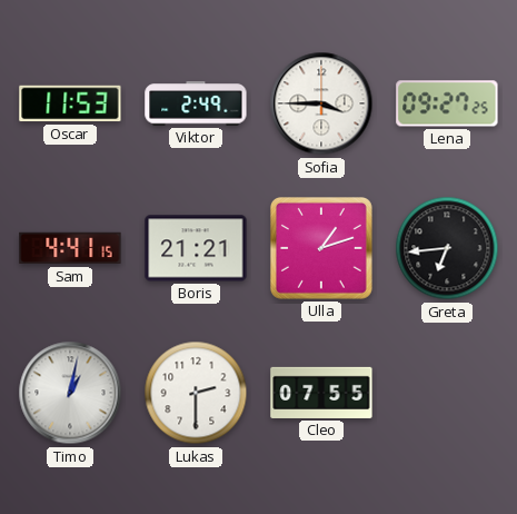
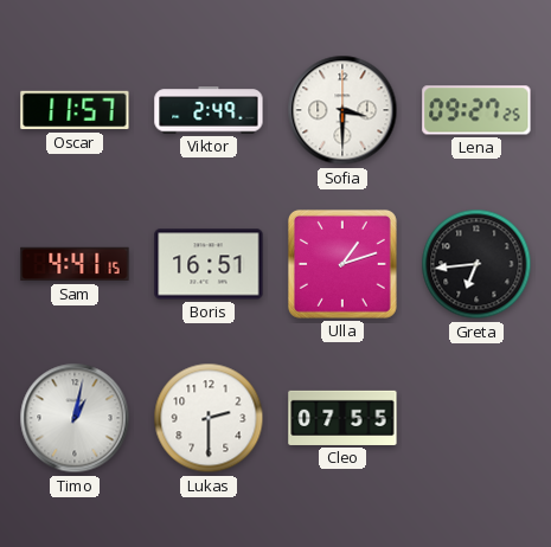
Oscar: 11:53 -> 11:57
Sofia: 3:45 -> 3:30
Boris: 21:21 -> 16:51
